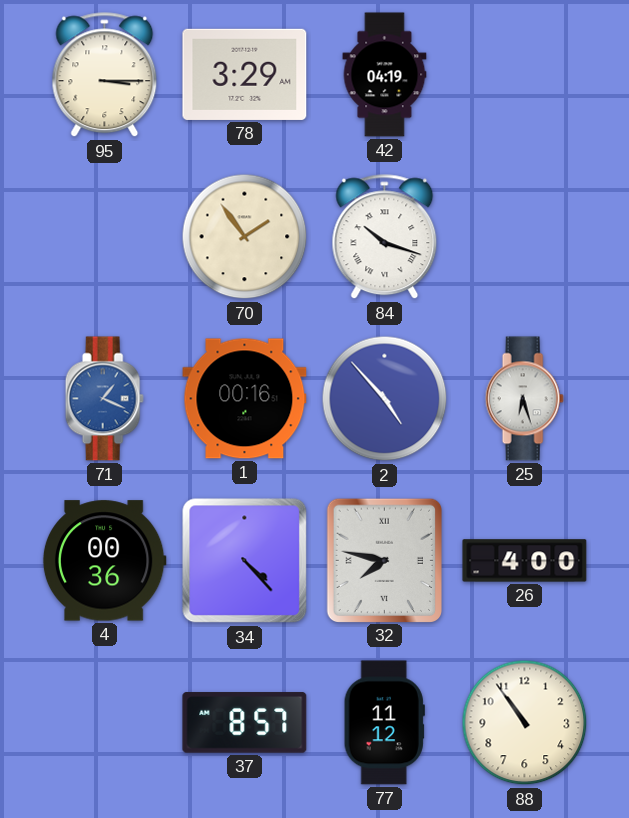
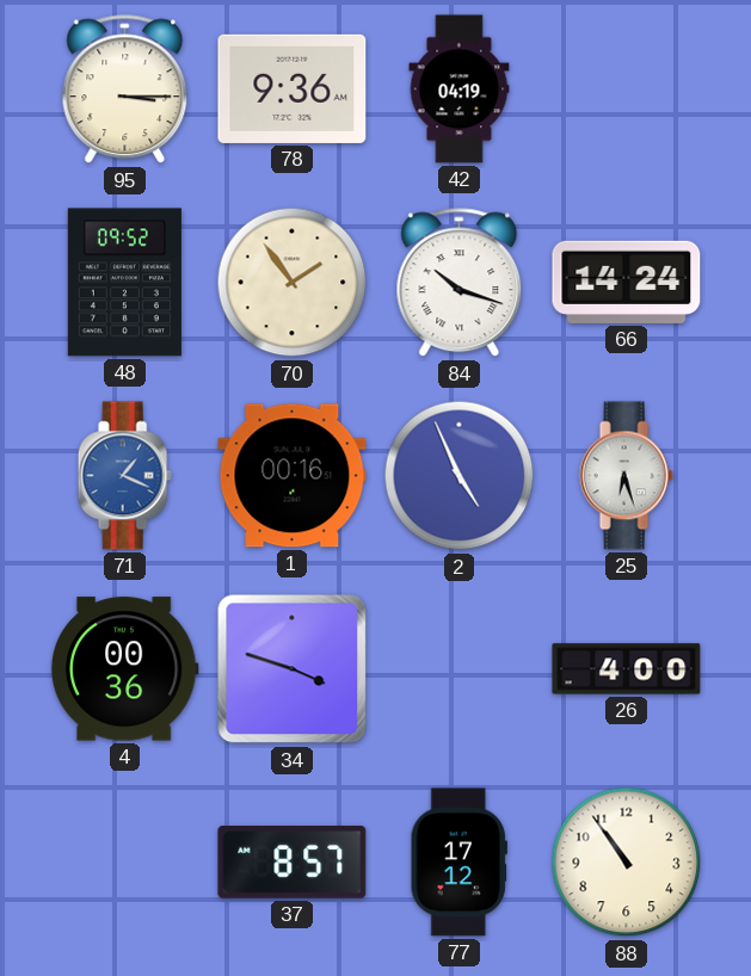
78: 3:29 -> 9:36
48: none -> 09:52
66: none -> 14:24
2: 4:53 -> 4:56
34: 4:23 -> 3:48
32: 7:47 -> none
77: 11:12 -> 17:12
